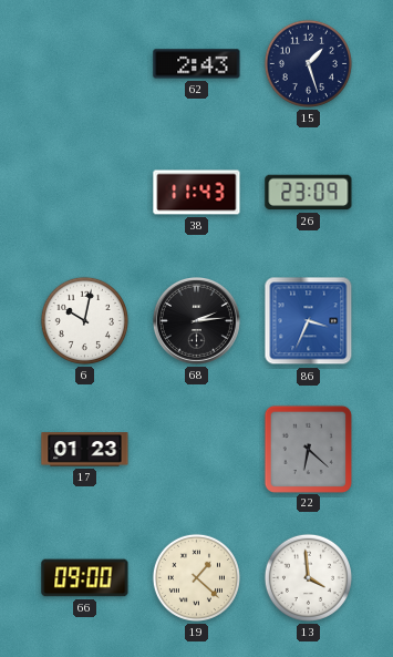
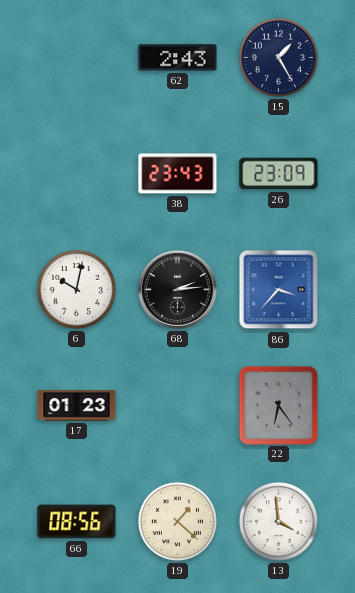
15: 1:27 -> 1:25
38: 11:43 -> 23:43
86: 3:34 -> 3:37
22: 6:22 -> 6:24
66: 09:00 -> 08:56
